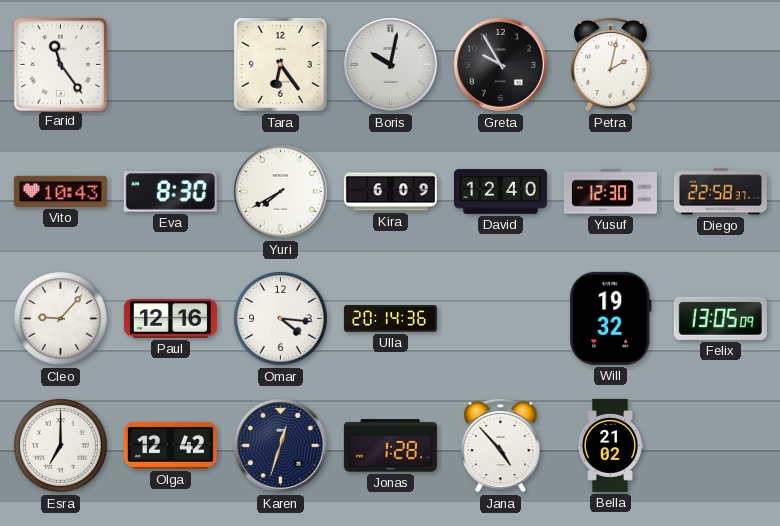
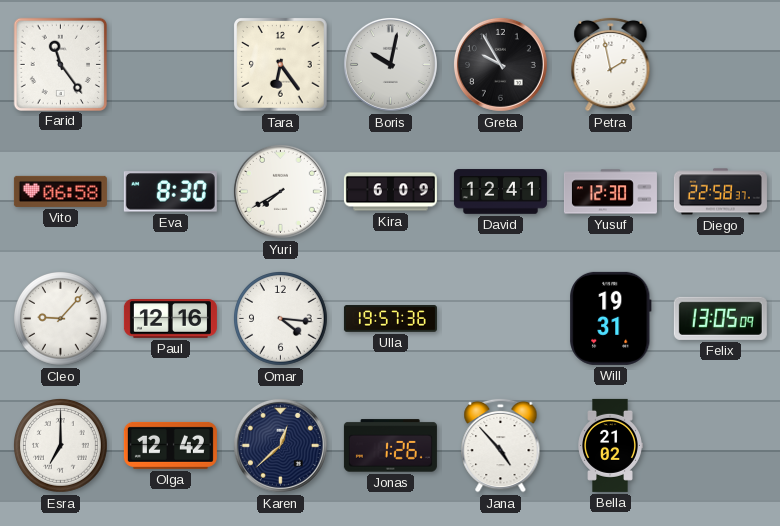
Petra: 2:02 -> 1:58
Vito: 10:43 -> 06:58
David: 12:40 -> 12:41
Ulla: 20:14 -> 19:57
Will: 19:32 -> 19:31
Karen: 12:33 -> 12:38
Jonas: 1:28 -> 1:26
